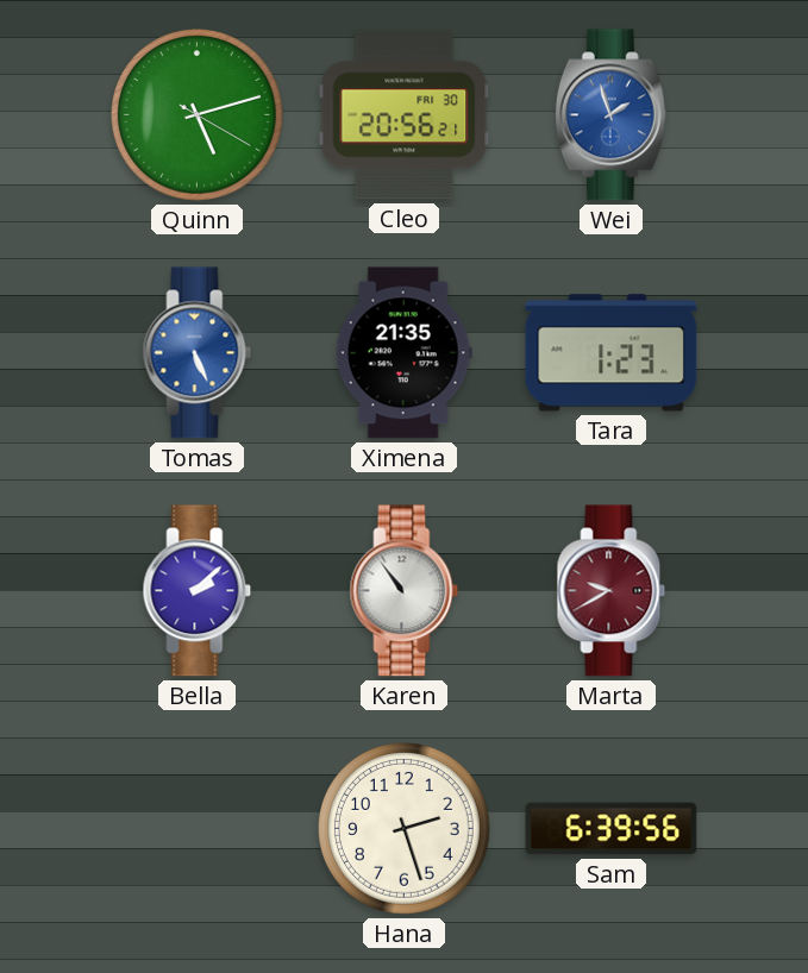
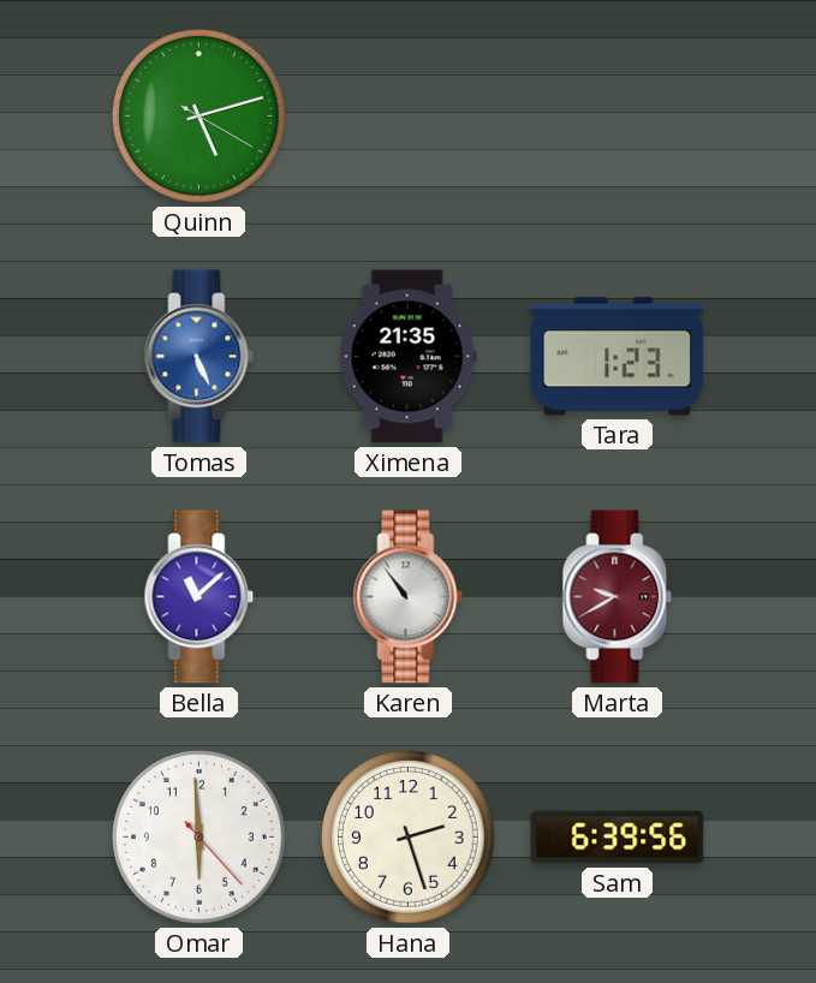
Cleo: 20:56 -> none
Wei: 1:57 -> none
Bella: 2:08 -> 11:08
Omar: none -> 5:59
